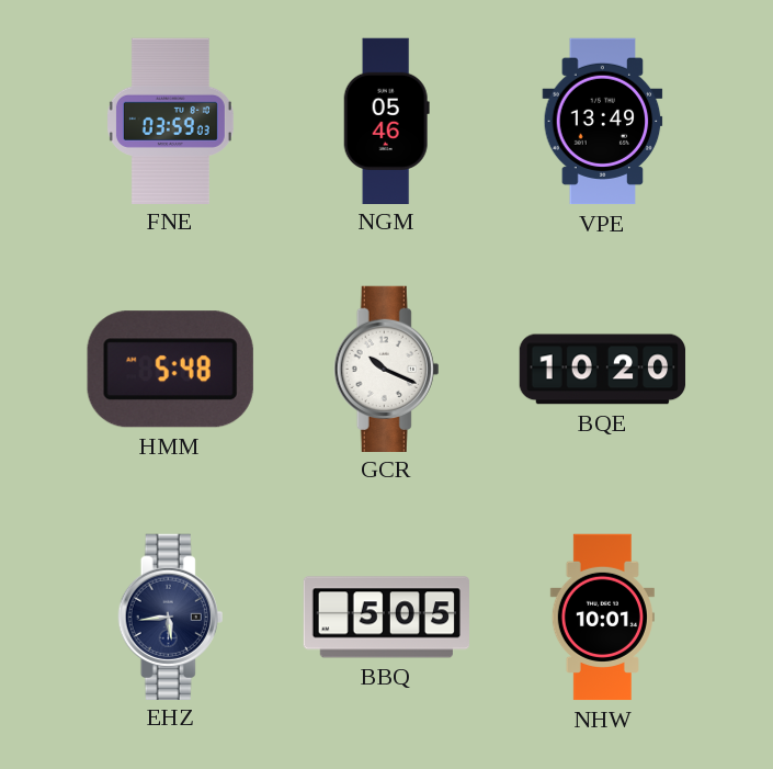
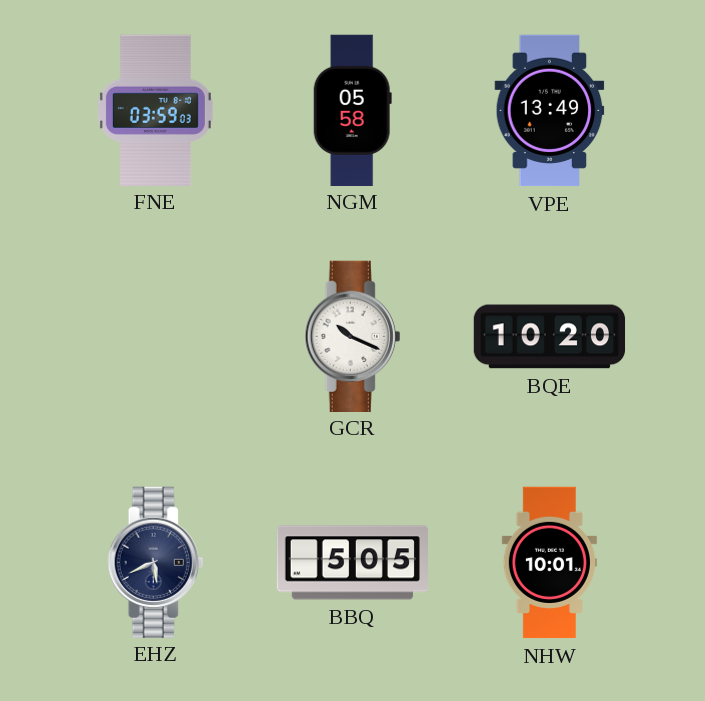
NGM: 05:46 -> 05:58
HMM: 5:48 -> none
EHZ: 5:44 -> 5:41
